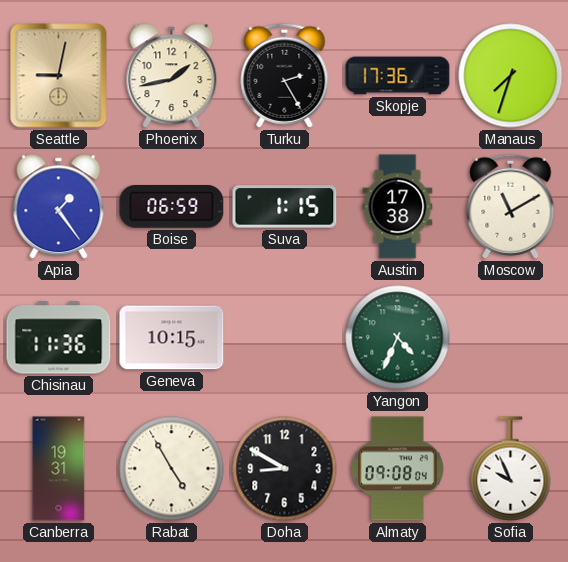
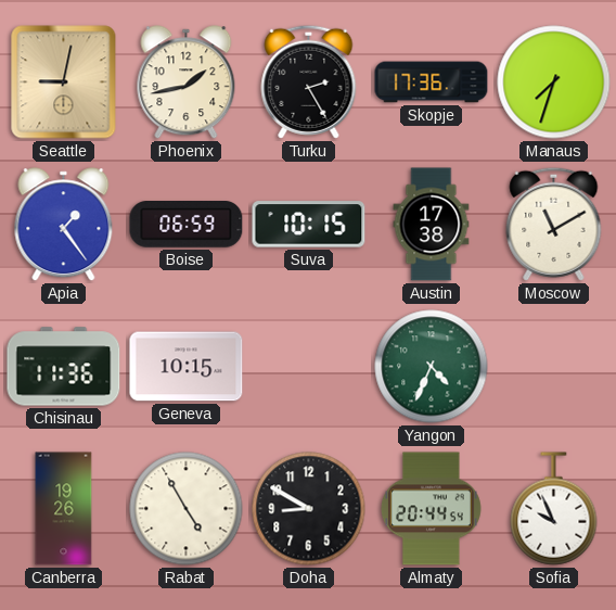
Suva: 1:15 -> 10:15
Canberra: 19:31 -> 19:26
Almaty: 09:08 -> 20:44
